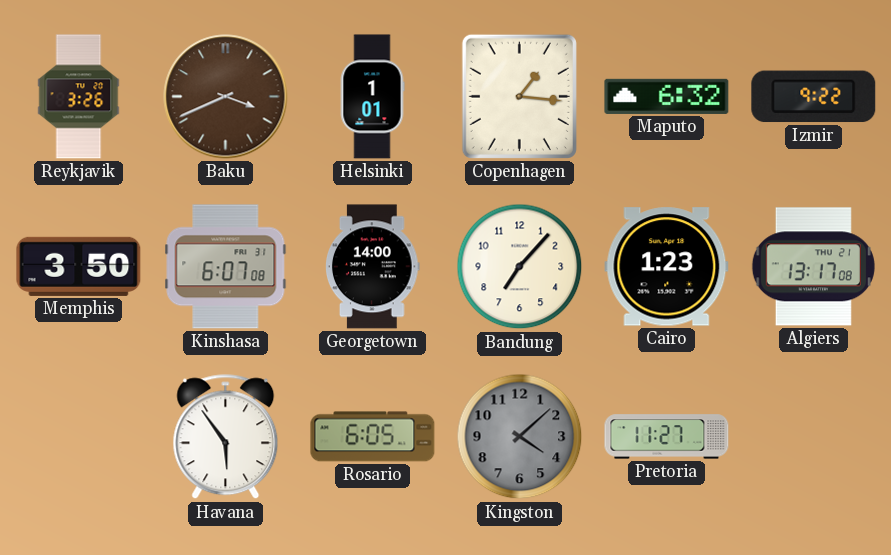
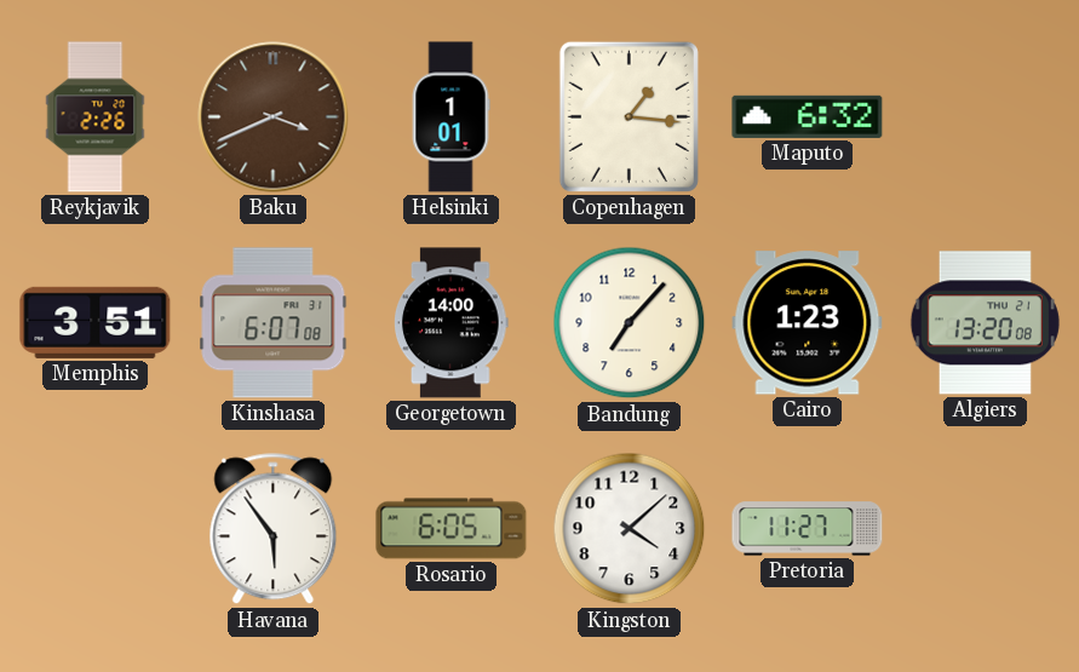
Reykjavik: 3:26 -> 2:26
Izmir: 9:22 -> none
Memphis: 3:50 -> 3:51
Algiers: 13:17 -> 13:20
Kingston dial: grey -> white
